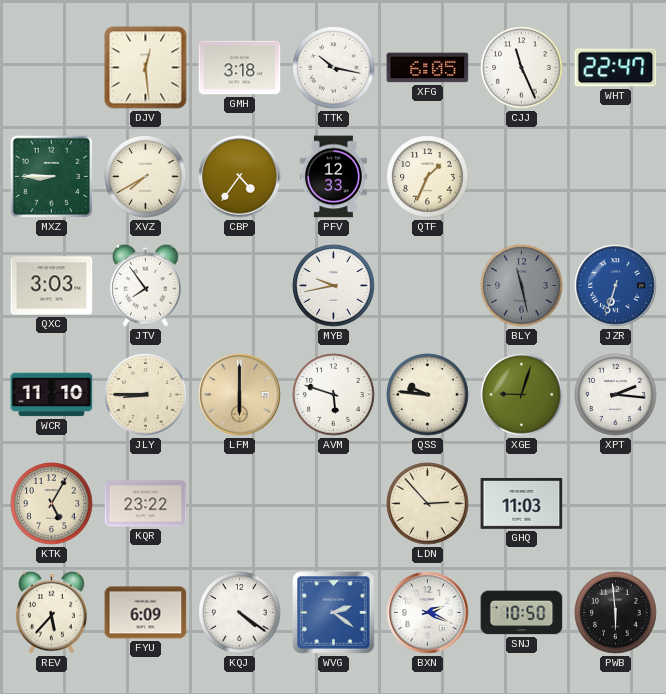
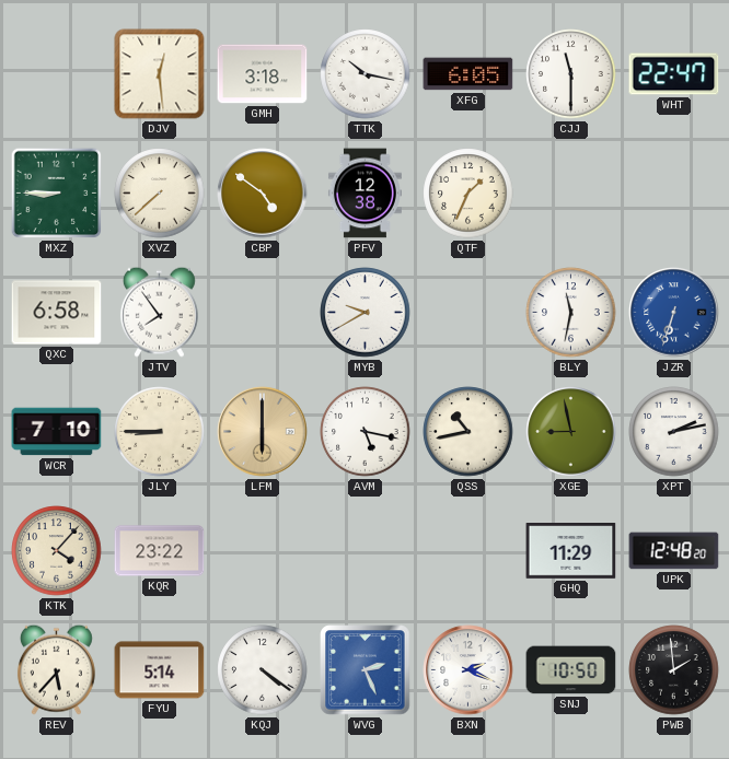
CJJ: 11:26 -> 11:30
XVZ: 7:40 -> 7:38
CBP: 4:36 -> 4:51
PFV: 12:33 -> 12:38
QXC: 3:03 -> 6:58
MYB: 9:43 -> 9:40
BLY: 11:28 -> 11:32
BLY dial: grey -> white
WCR: 11:10 -> 7:10
AVM: 5:48 -> 5:17
QSS: 9:46 -> 10:43
XGE: 9:03 -> 8:58
XPT: 2:16 -> 2:13
KTK: 5:05 -> 4:07
LDN: 2:53 -> none
GHQ: 11:03 -> 11:29
UPK: none -> 12:48
FYU: 6:09 -> 5:14
WVG: 2:21 -> 2:26
PWB: 5:59 -> 1:59
